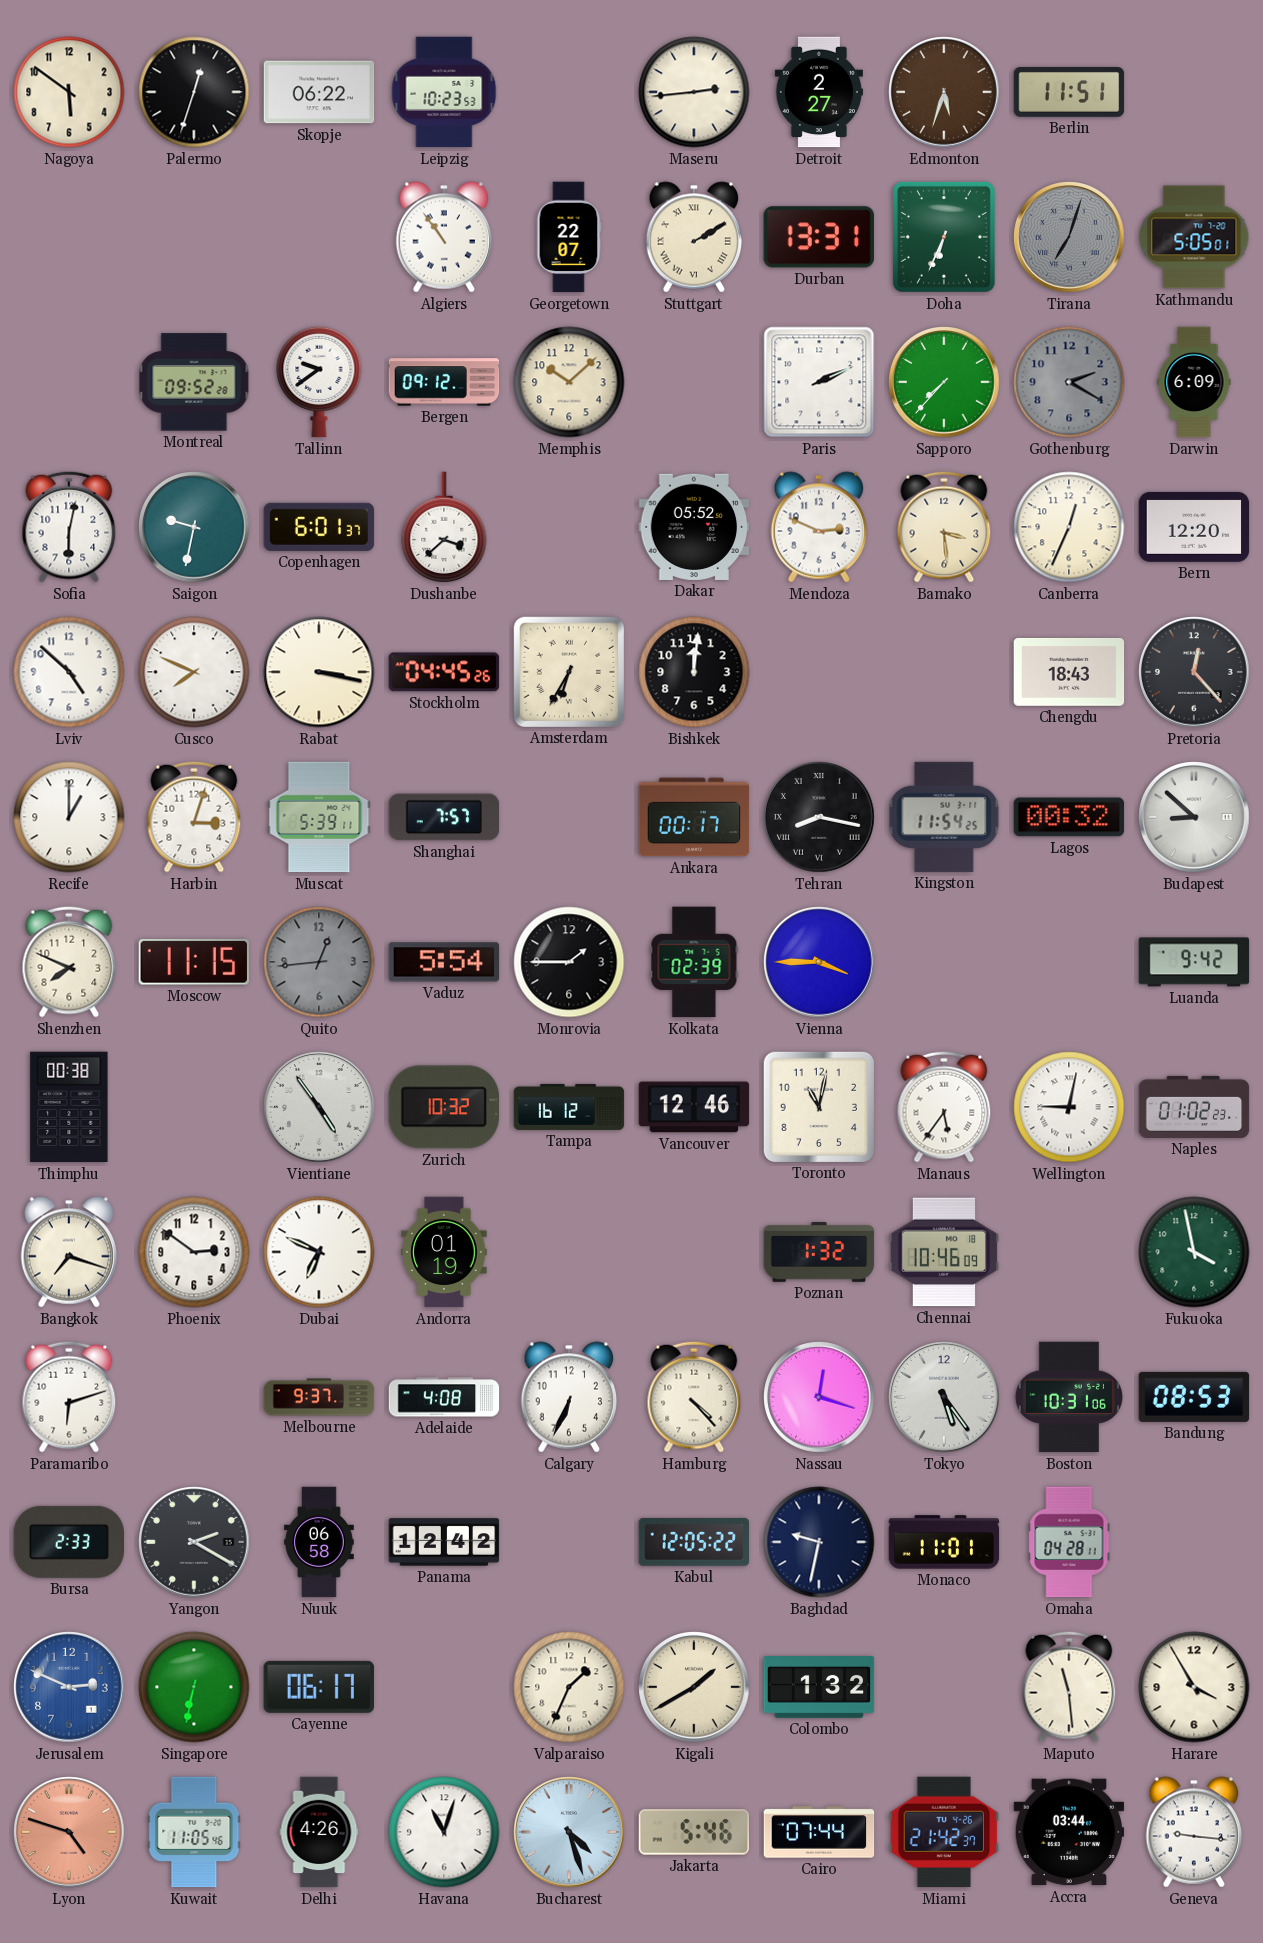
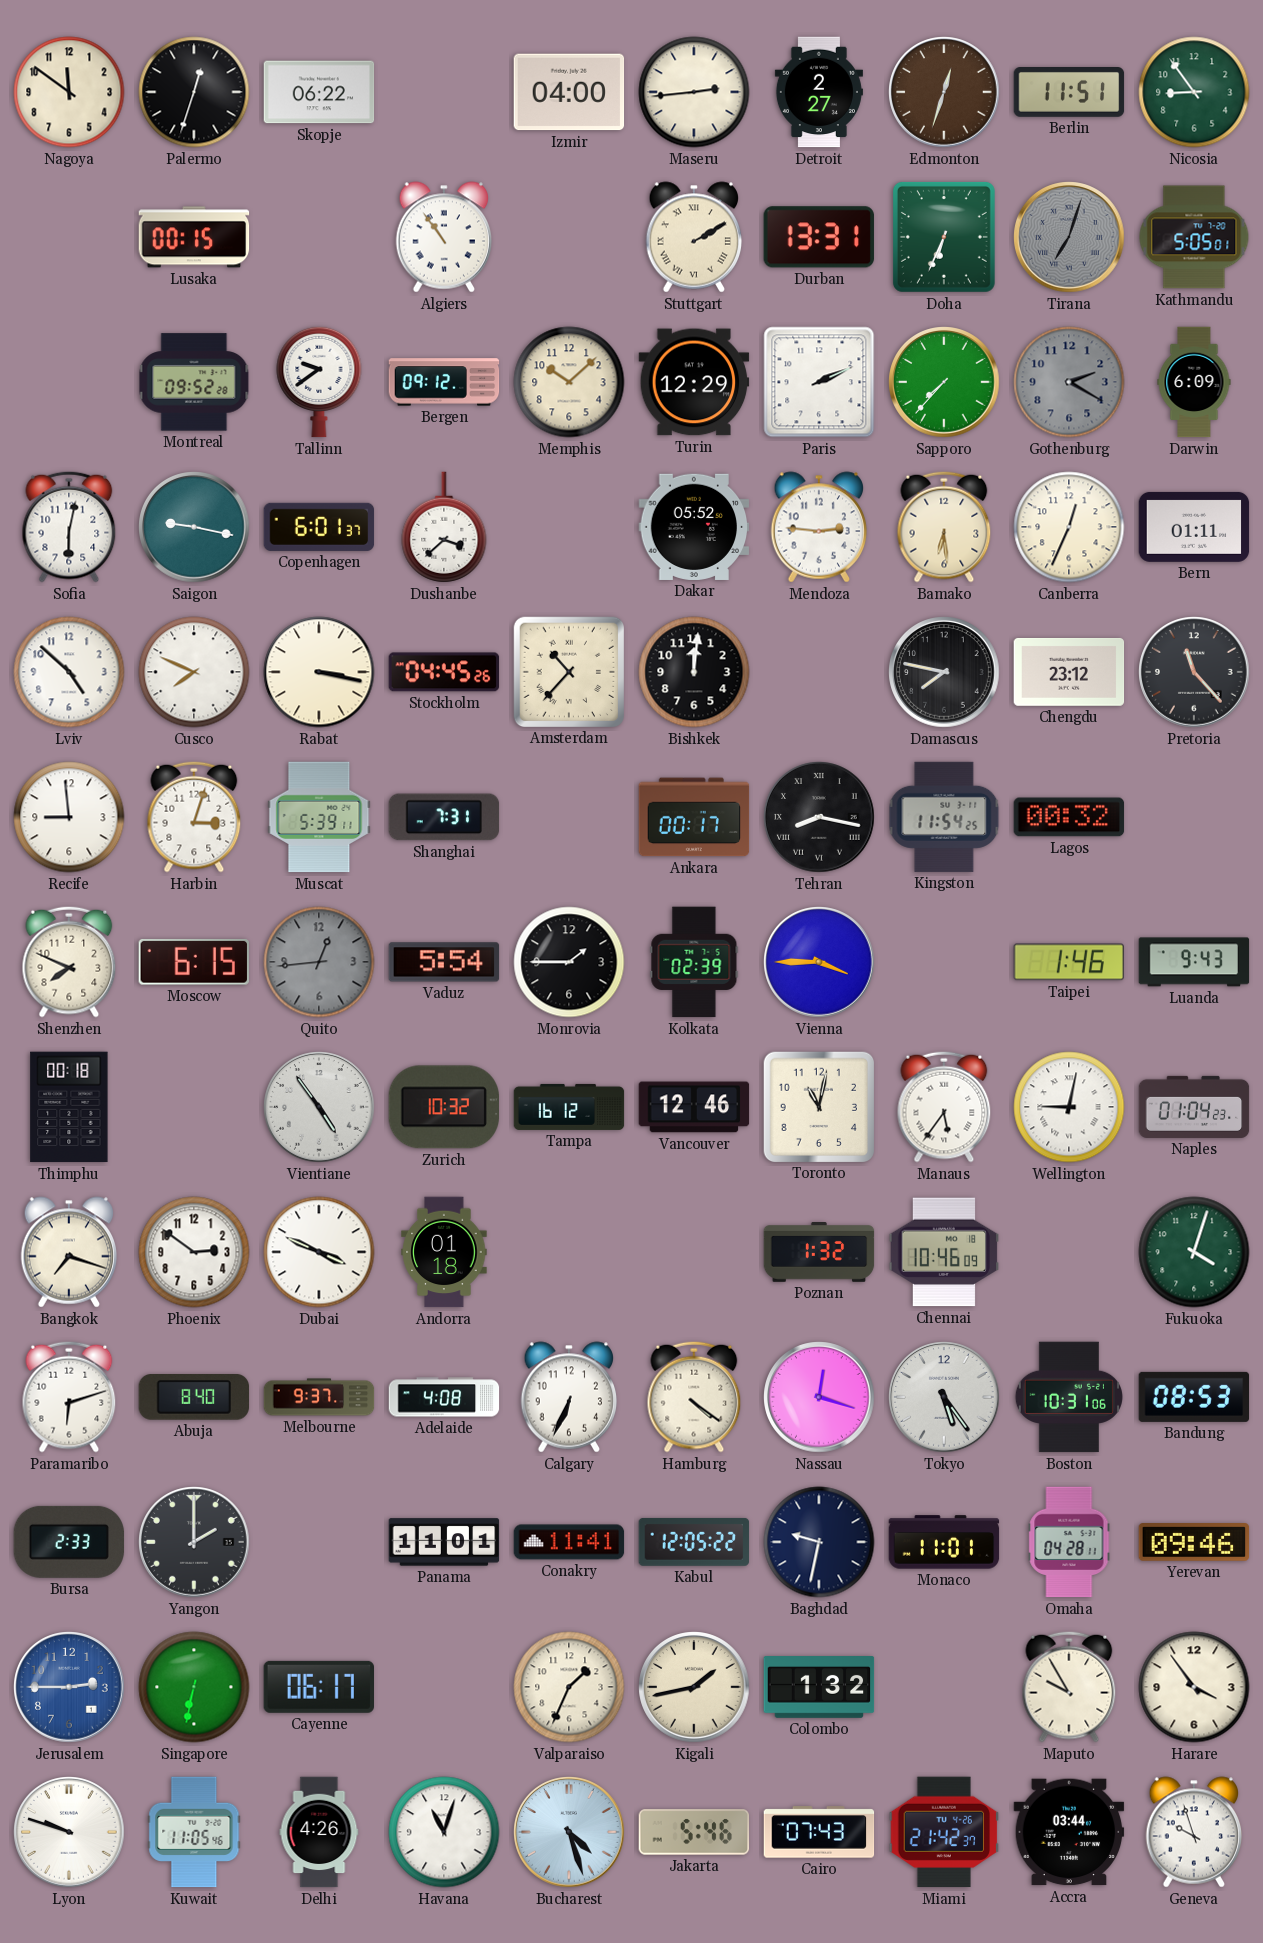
Nagoya: 5:51 -> 11:51
Leipzig: 10:23 -> none
Izmir: none -> 04:00
Edmonton: 5:33 -> 12:33
Nicosia: none -> 8:54
Lusaka: none -> 00:15
Georgetown: 22:07 -> none
Turin: none -> 12:29
Saigon: 9:32 -> 9:17
Mendoza: 2:49 -> 2:46
Bamako: 3:29 -> 6:29
Bern: 12:20 -> 01:11
Amsterdam: 6:35 -> 10:37
Damascus: none -> 7:47
Chengdu: 18:43 -> 23:12
Pretoria: 12:23 -> 11:23
Recife: 1:00 -> 8:59
Shanghai: 7:57 -> 7:31
Budapest: 8:52 -> none
Moscow: 11:15 -> 6:15
Taipei: none -> 1:46
Luanda: 9:42 -> 9:43
Thimphu: 00:38 -> 00:18
Naples: 01:02 -> 01:04
Dubai: 6:49 -> 3:49
Andorra: 01:19 -> 01:18
Fukuoka: 3:58 -> 4:03
Abuja: none -> 8:40
Hamburg: 4:23 -> 4:21
Yangon: 2:20 -> 2:00
Nuuk: 06:58 -> none
Panama: 12:42 -> 11:01
Conakry: none -> 11:41
Yerevan: none -> 09:46
Jerusalem: 2:49 -> 2:45
Kigali: 1:40 -> 1:43
Maputo: 11:29 -> 9:55
Harare: 3:55 -> 3:54
Lyon: 4:48 -> 9:48
Lyon dial: salmon -> white
Cairo: 07:44 -> 07:43
Geneva: 9:16 -> 9:57
